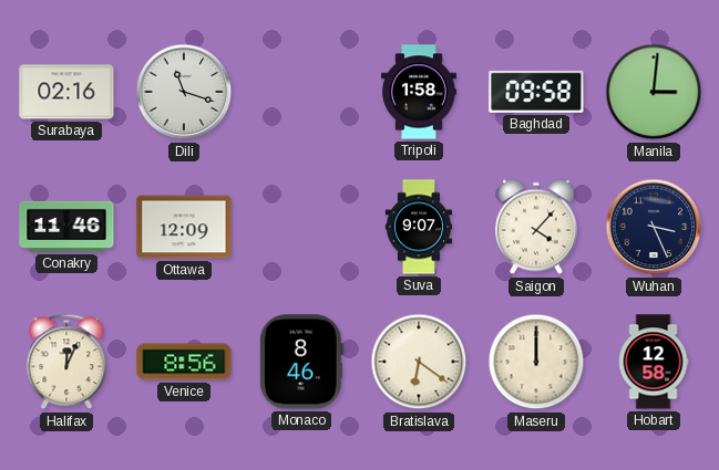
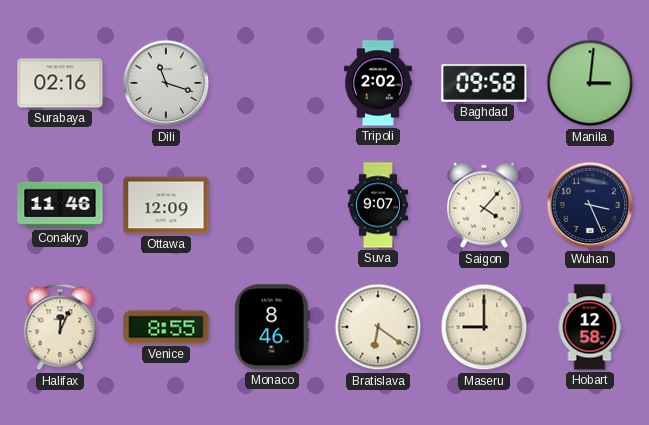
Tripoli: 1:58 -> 2:02
Venice: 8:56 -> 8:55
Maseru: 12:00 -> 9:00
